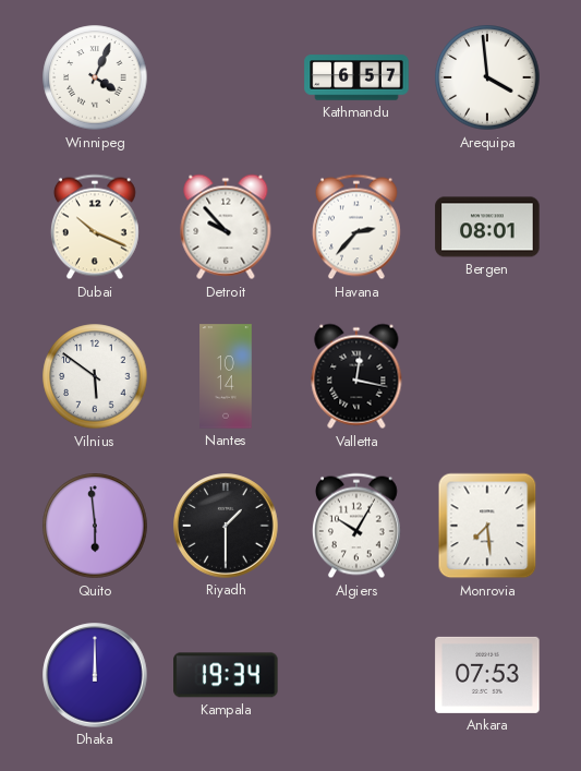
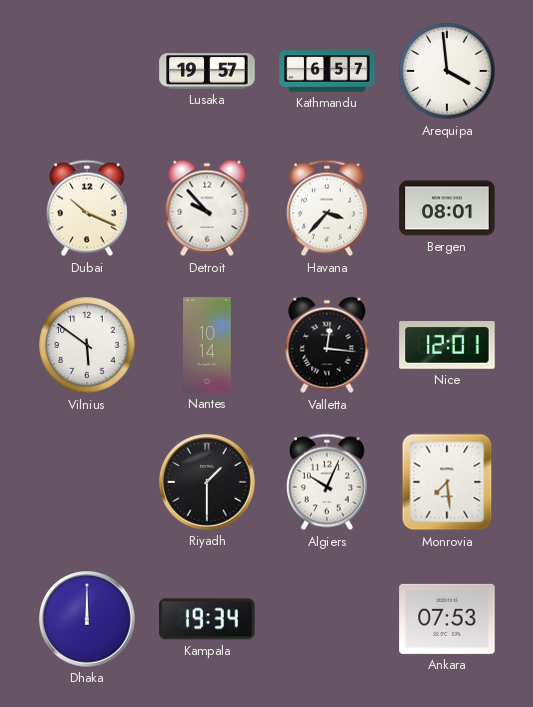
Winnipeg: 4:04 -> none
Lusaka: none -> 19:57
Havana: 2:37 -> 3:37
Valletta: 12:17 -> 12:16
Nice: none -> 12:01
Quito: 5:59 -> none
Algiers: 10:05 -> 10:04
